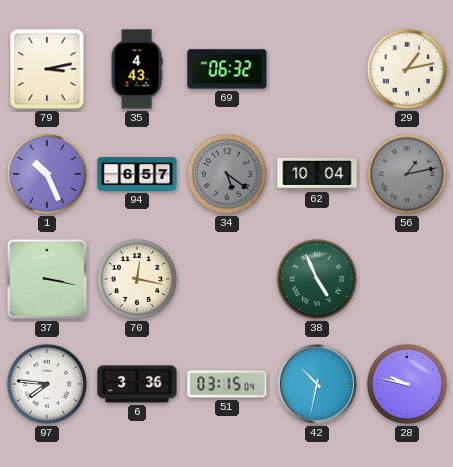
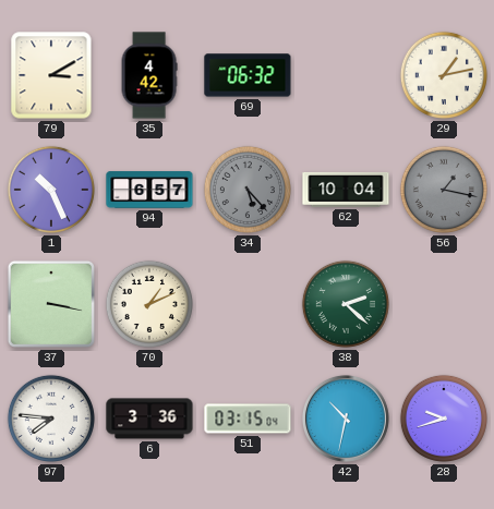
79: 3:13 -> 3:10
35: 4:43 -> 4:42
34: 5:21 -> 5:23
56: 1:13 -> 1:17
70: 12:17 -> 1:11
38: 4:56 -> 2:22
28: 9:47 -> 9:42
